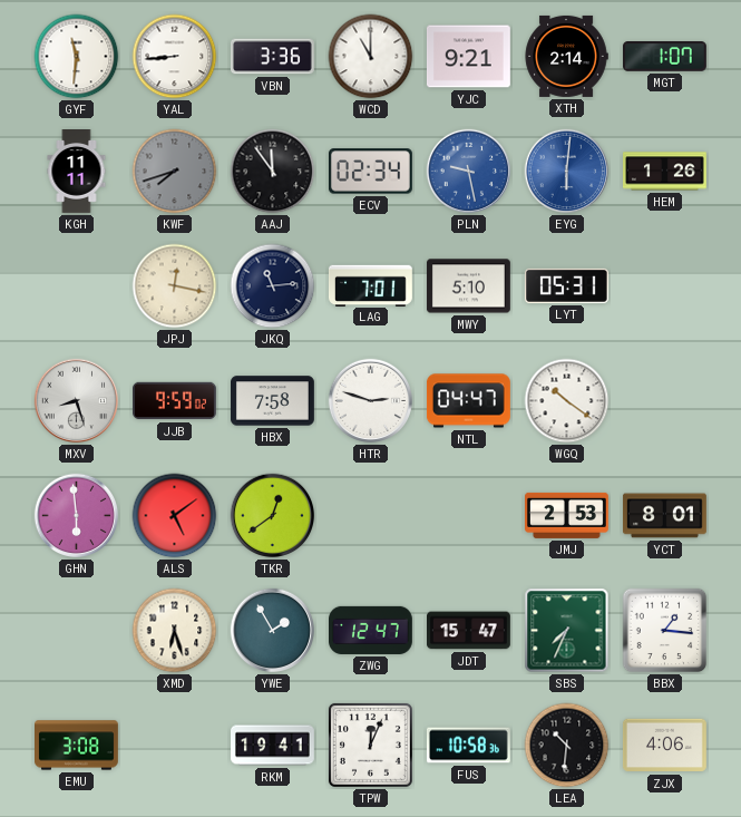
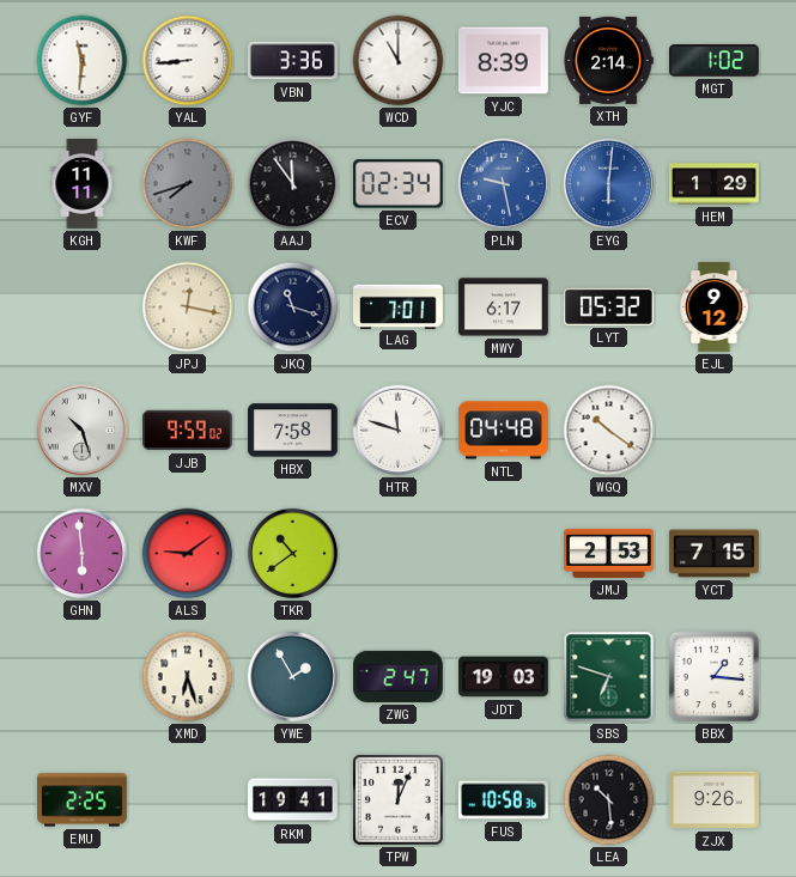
YJC: 9:21 -> 8:39
MGT: 1:07 -> 1:02
HEM: 1:26 -> 1:29
JKQ: 11:14 -> 11:18
MWY: 5:10 -> 6:17
LYT: 05:31 -> 05:32
EJL: none -> 9:12
MXV: 8:27 -> 10:27
HTR: 2:48 -> 11:48
NTL: 04:47 -> 04:48
ALS: 5:09 -> 9:09
TKR: 12:39 -> 10:39
YCT: 8:01 -> 7:15
ZWG: 12:47 -> 2:47
JDT: 15:47 -> 19:03
SBS: 7:34 -> 6:48
EMU: 3:08 -> 2:25
LEA: 10:31 -> 10:29
ZJX: 4:06 -> 9:26
